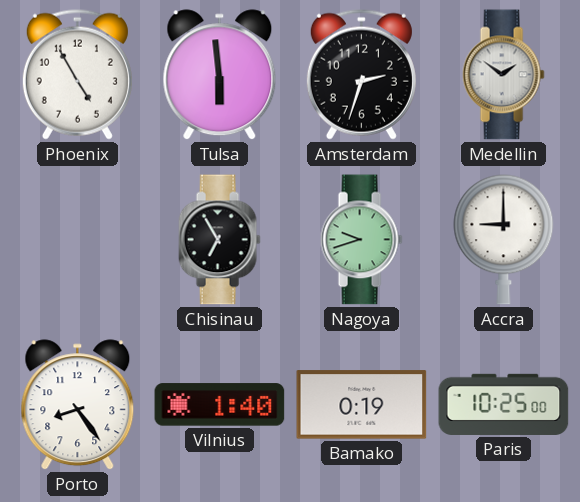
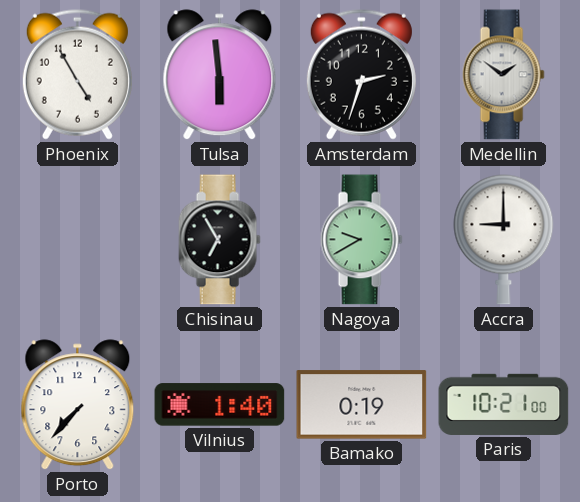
Nagoya: 9:42 -> 9:40
Porto: 8:24 -> 7:37
Paris: 10:25 -> 10:21
